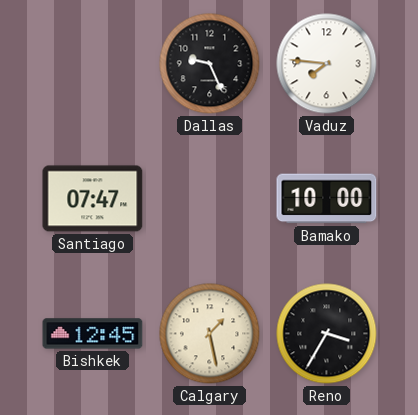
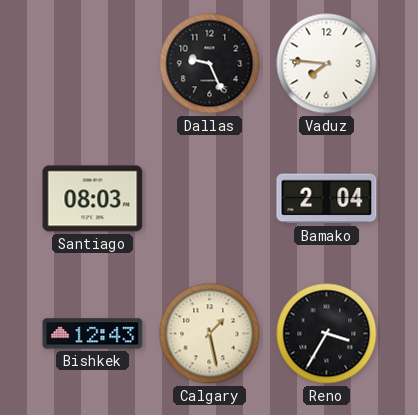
Santiago: 07:47 -> 08:03
Bamako: 10:00 -> 2:04
Bishkek: 12:45 -> 12:43
